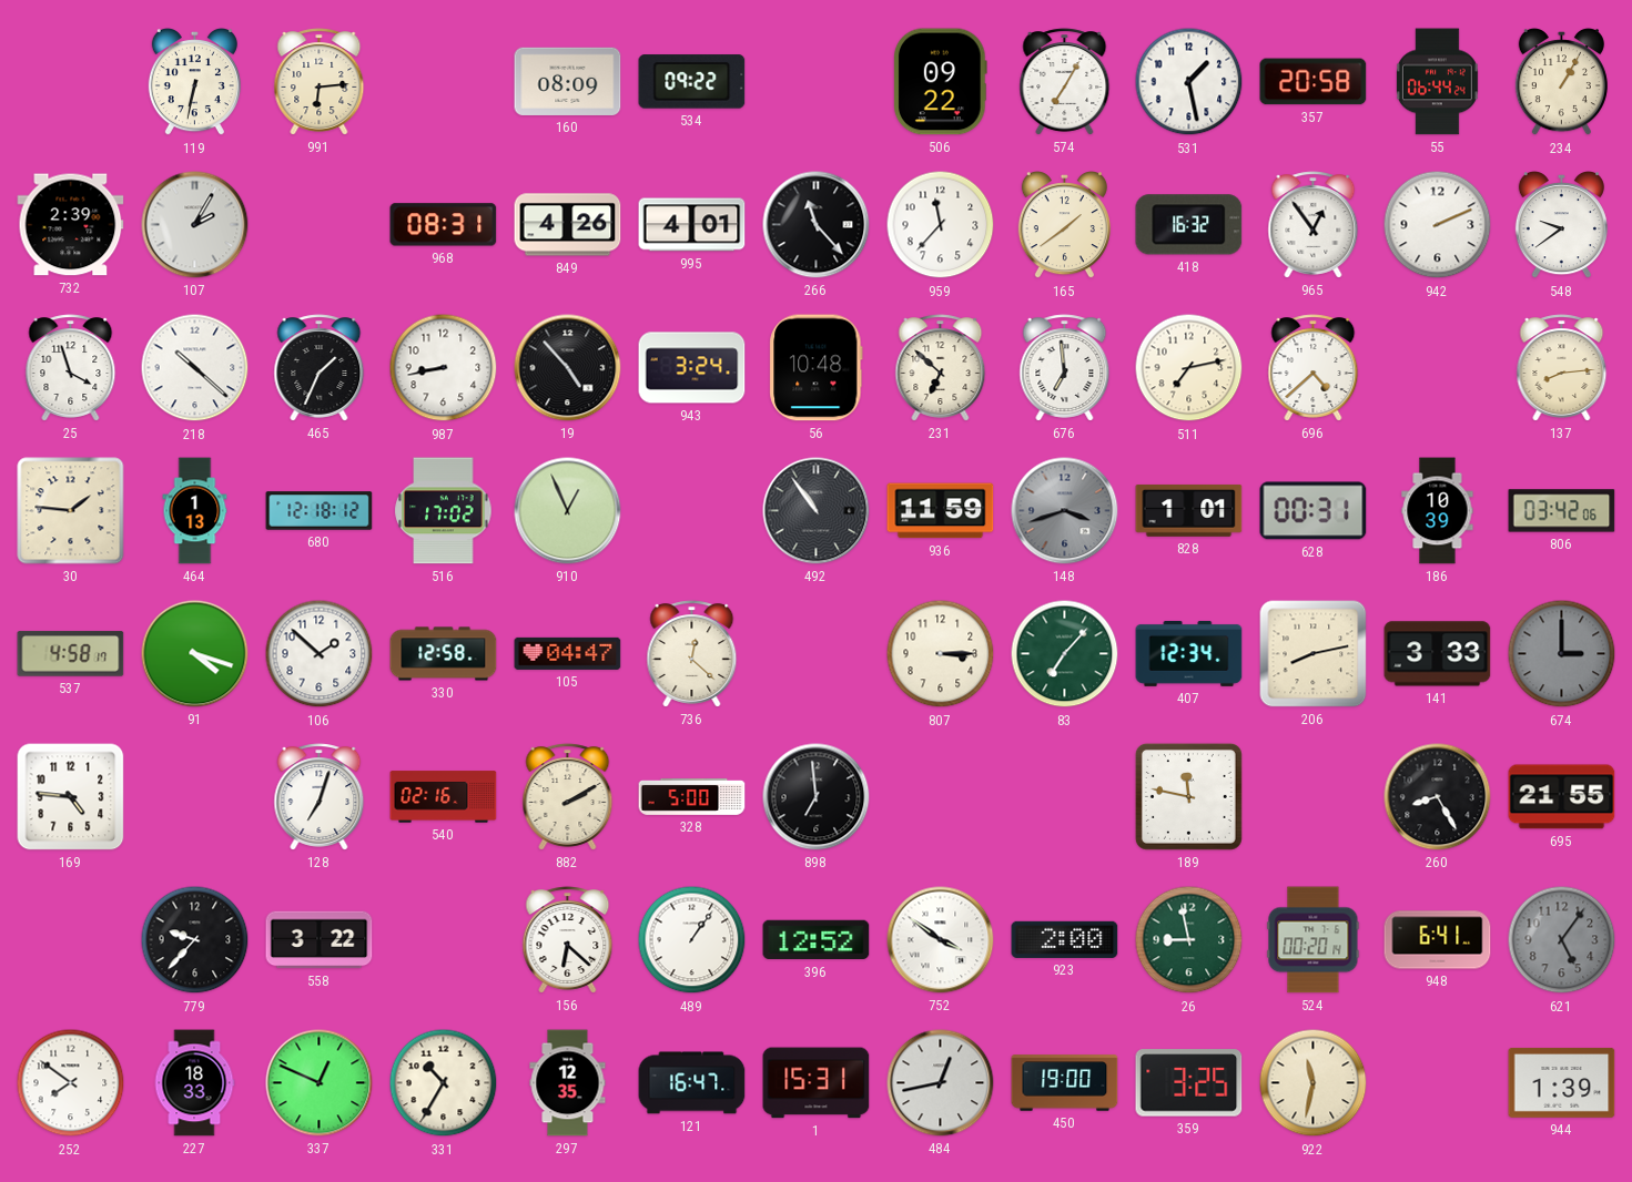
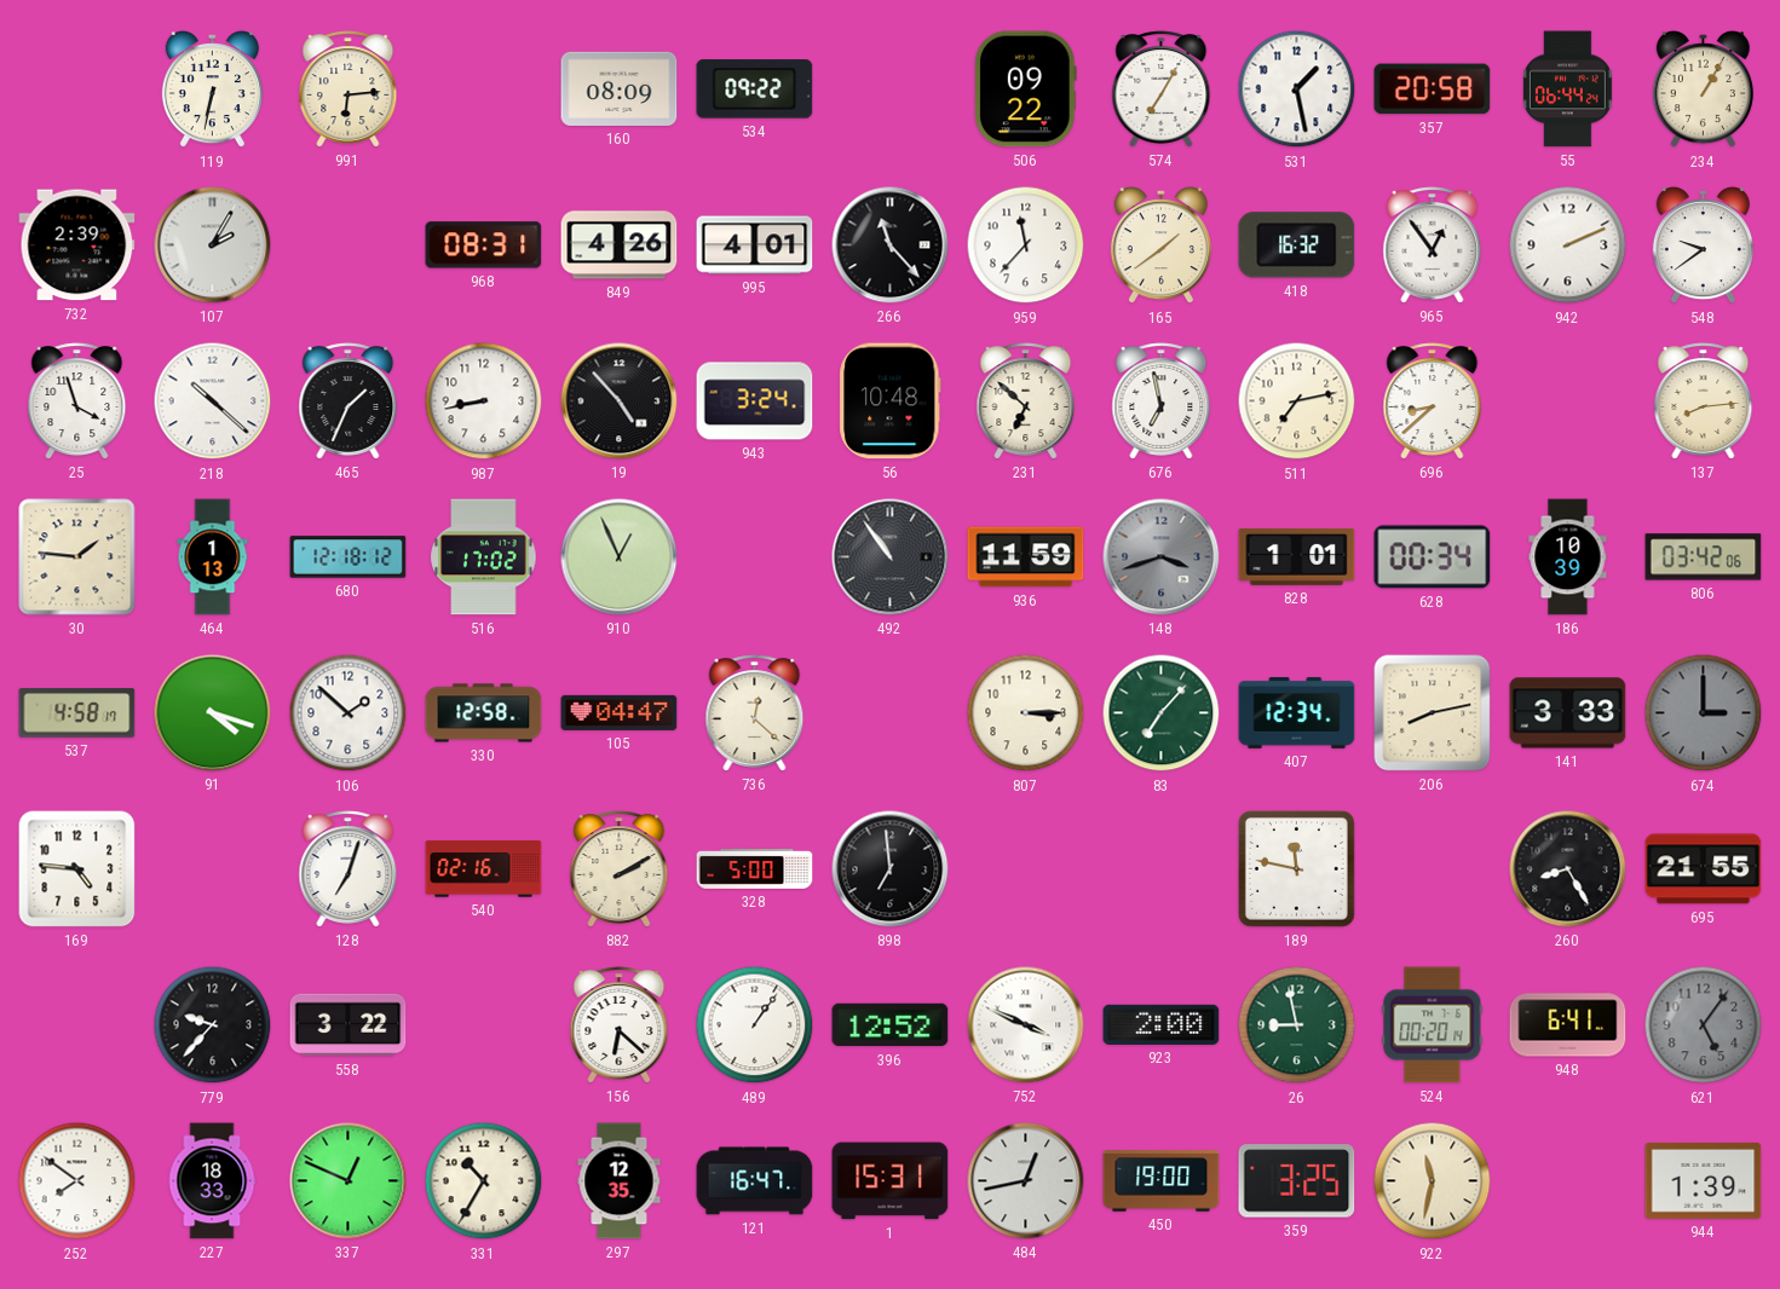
676: 6:59 -> 6:58
696: 4:38 -> 8:38
628: 00:31 -> 00:34
752: 3:51 -> 3:49
